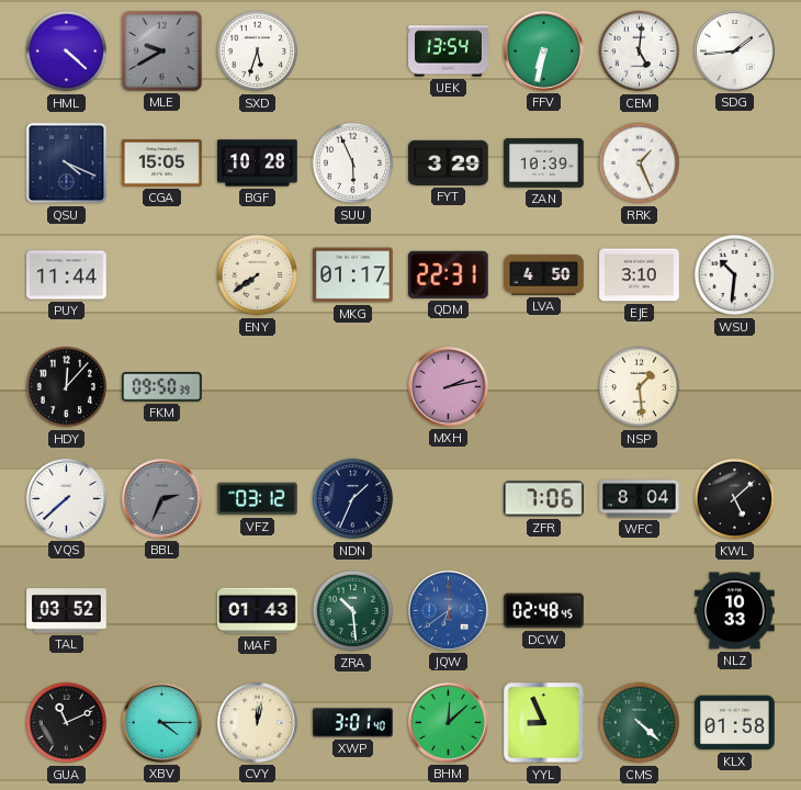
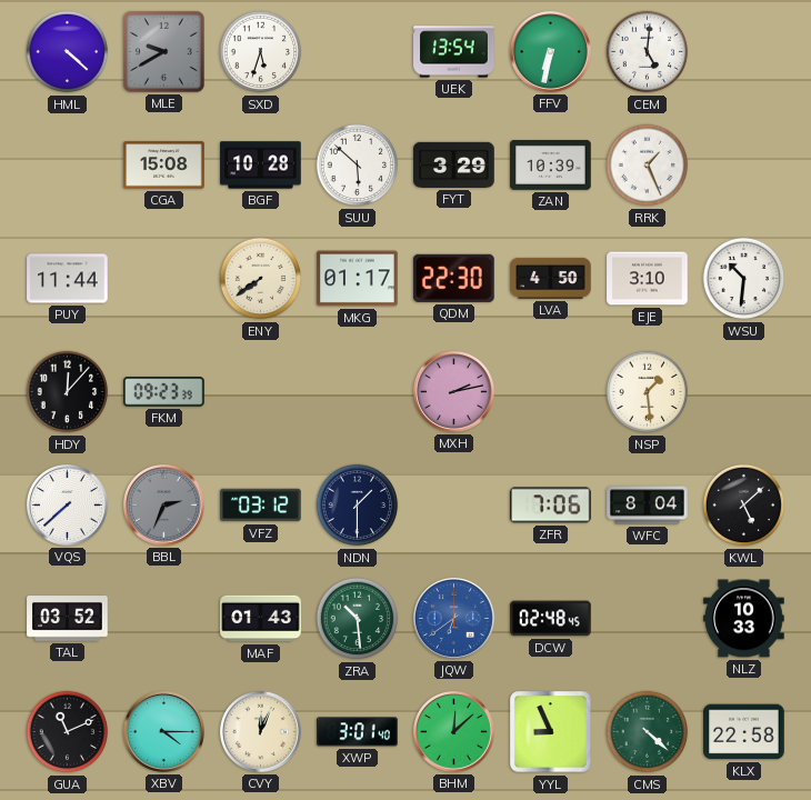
SDG: 1:44 -> none
QSU: 4:19 -> none
CGA: 15:05 -> 15:08
SUU: 5:56 -> 5:52
QDM: 22:31 -> 22:30
FKM: 09:50 -> 09:23
NDN: 1:34 -> 1:30
CVY: 12:02 -> 12:04
KLX: 01:58 -> 22:58
